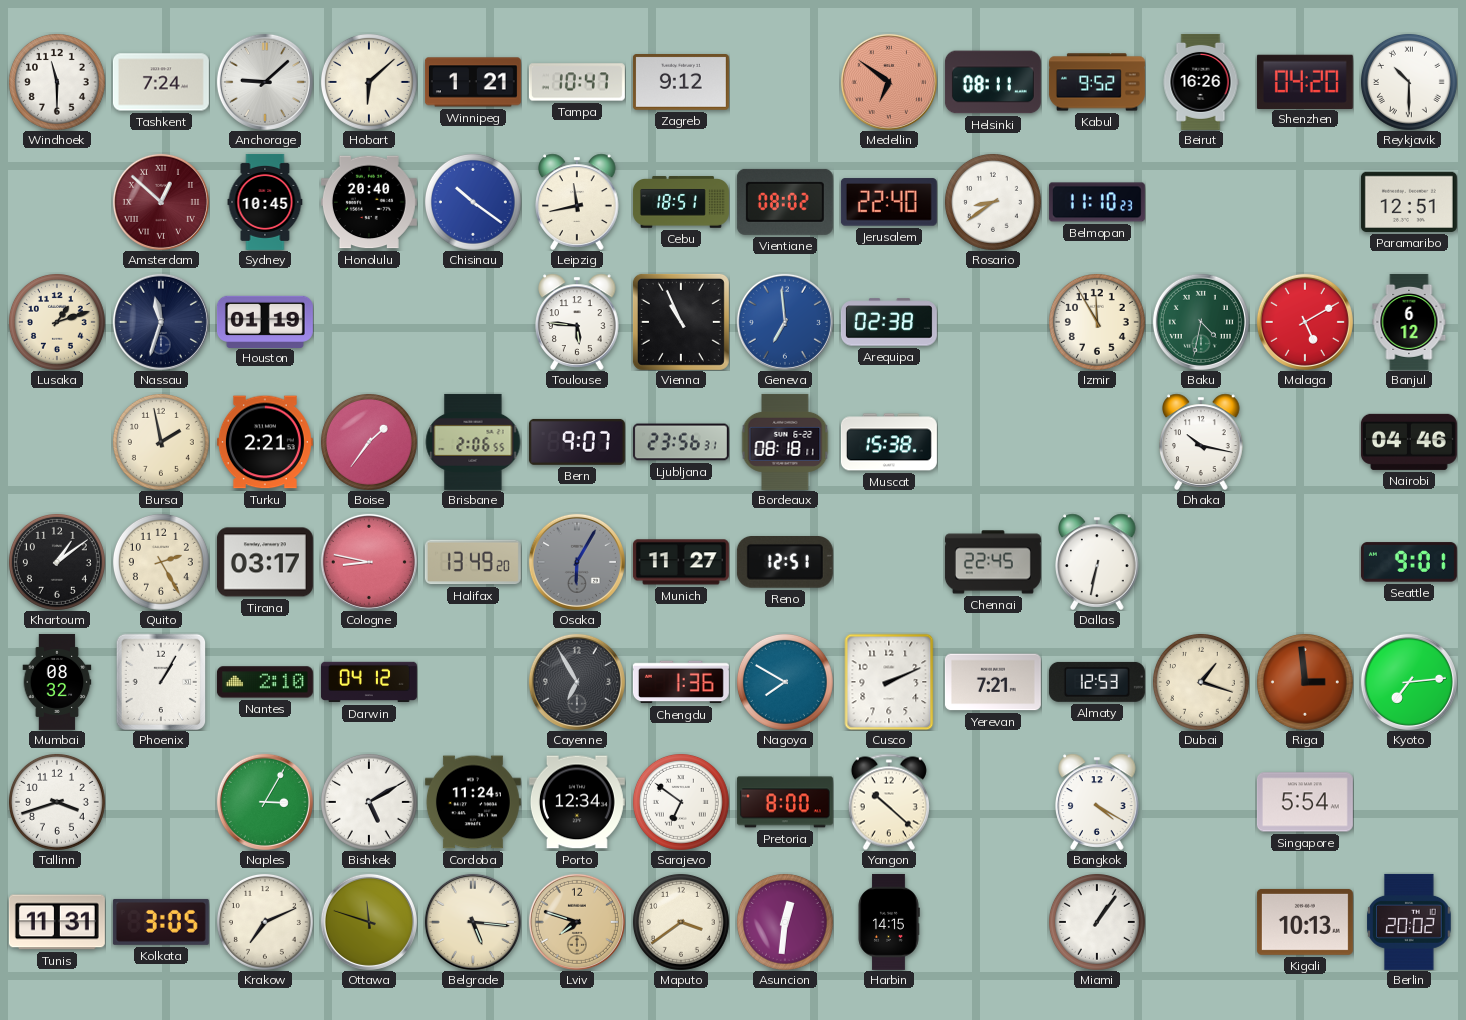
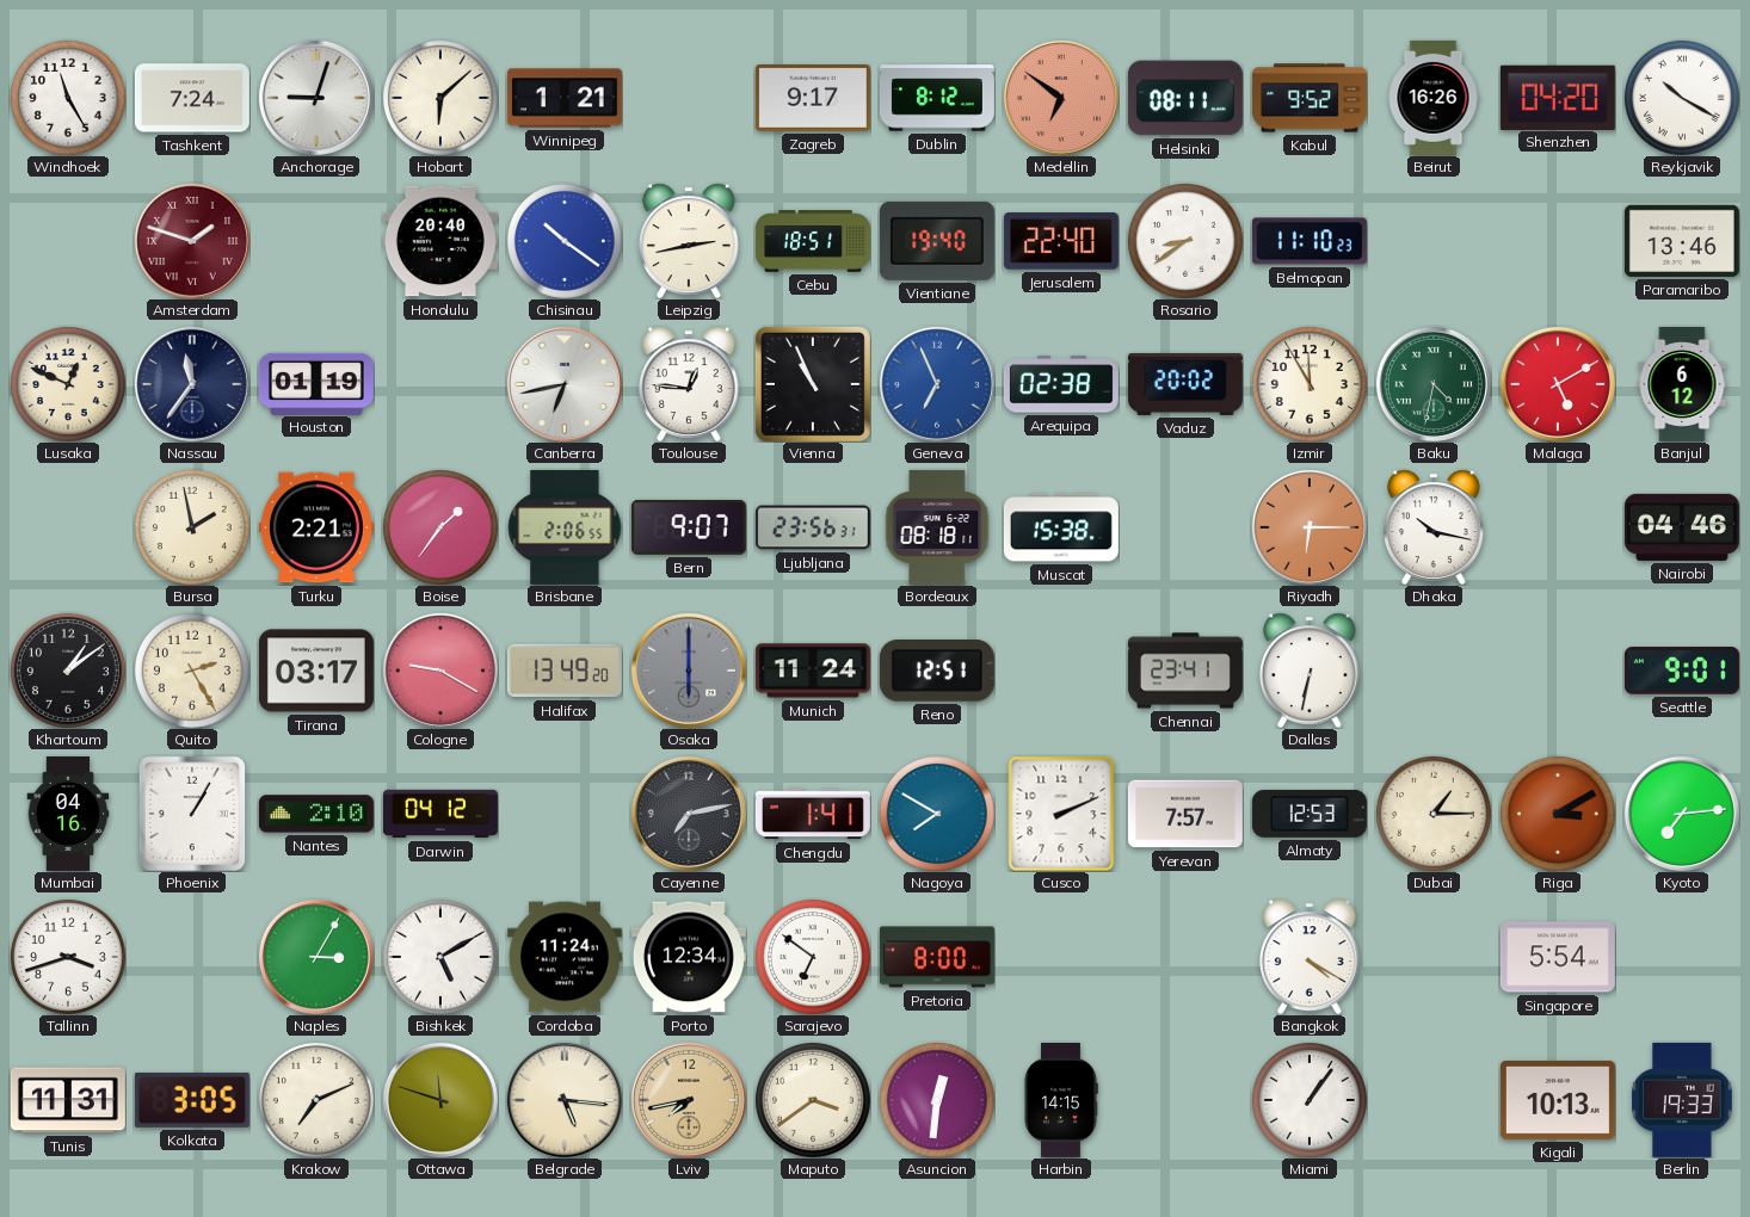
Windhoek: 11:30 -> 11:25
Anchorage: 9:08 -> 9:03
Tampa: 10:47 -> none
Zagreb: 9:12 -> 9:17
Dublin: none -> 8:12
Reykjavik: 10:30 -> 10:20
Amsterdam: 12:52 -> 1:48
Sydney: 10:45 -> none
Leipzig: 11:43 -> 2:43
Vientiane: 08:02 -> 19:40
Paramaribo: 12:51 -> 13:46
Lusaka: 1:12 -> 12:49
Nassau: 11:33 -> 11:36
Canberra: none -> 6:43
Toulouse: 5:46 -> 12:46
Geneva: 6:59 -> 6:56
Vaduz: none -> 20:02
Riyadh: none -> 6:15
Cologne: 8:47 -> 9:20
Osaka: 6:05 -> 6:00
Munich: 11:27 -> 11:24
Chennai: 22:45 -> 23:41
Mumbai: 08:32 -> 04:16
Cayenne: 6:55 -> 7:13
Chengdu: 1:36 -> 1:41
Yerevan: 7:21 -> 7:57
Dubai: 1:18 -> 1:15
Riga: 2:59 -> 3:10
Yangon: 10:22 -> none
Lviv: 7:48 -> 7:43
Berlin: 20:02 -> 19:33
